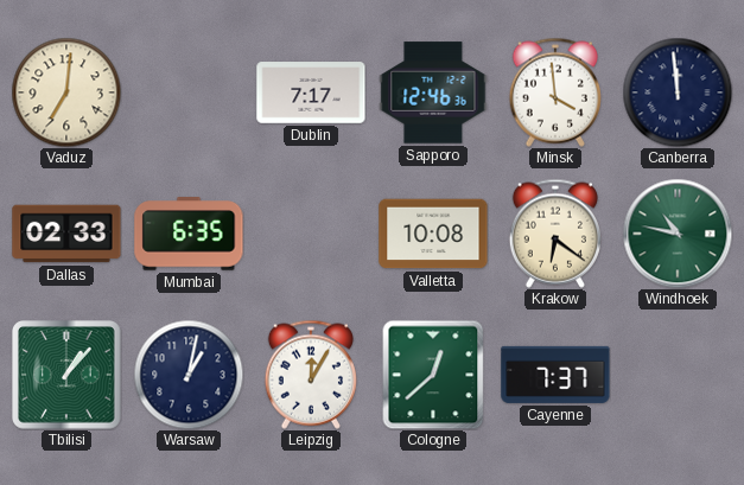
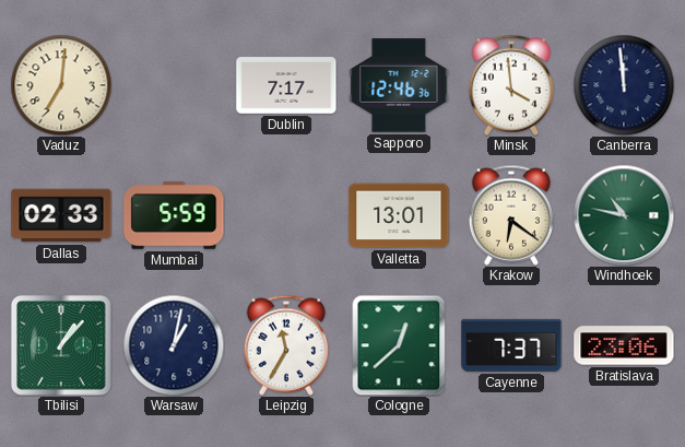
Mumbai: 6:35 -> 5:59
Valletta: 10:08 -> 13:01
Leipzig: 12:05 -> 11:35
Bratislava: none -> 23:06
